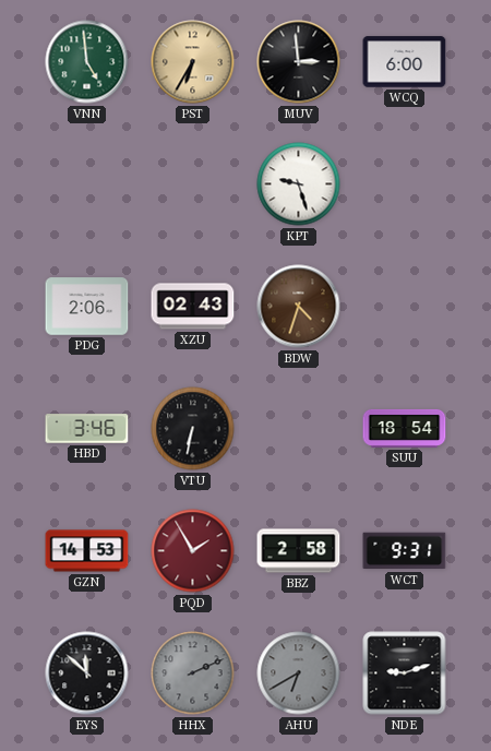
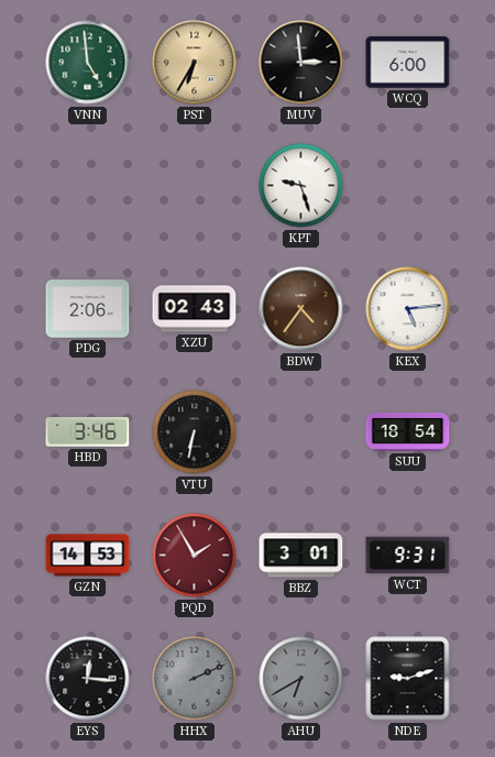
BDW: 4:33 -> 4:36
KEX: none -> 5:14
BBZ: 2:58 -> 3:01
EYS: 11:52 -> 12:16
